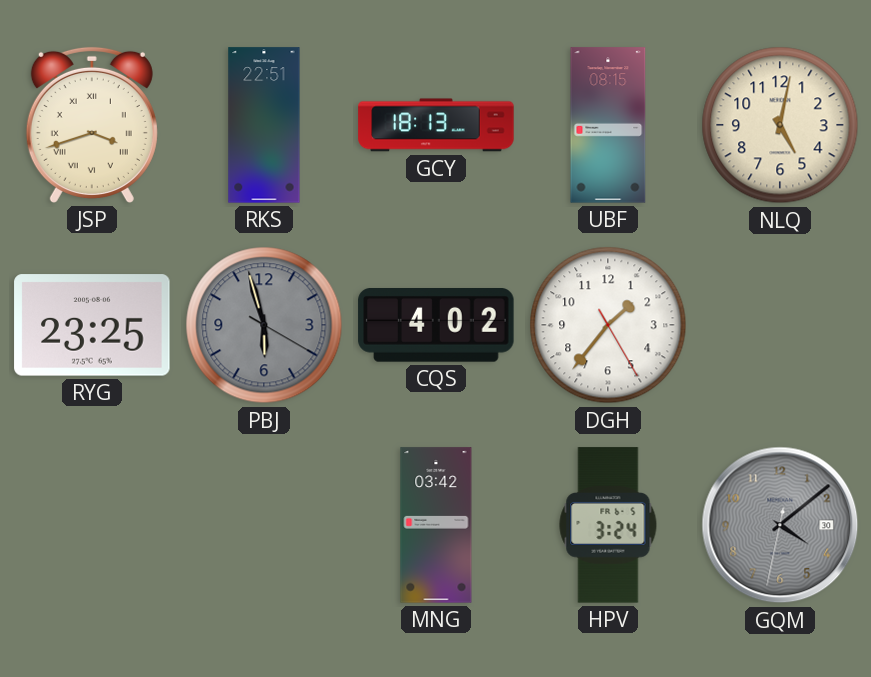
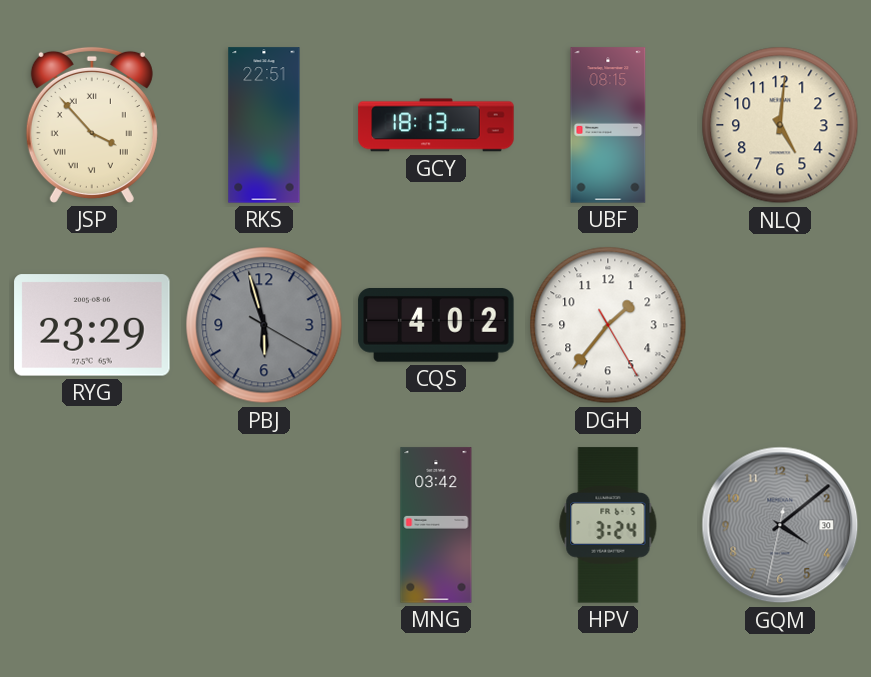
JSP: 3:42 -> 3:53
NLQ: 5:02 -> 5:01
RYG: 23:25 -> 23:29
